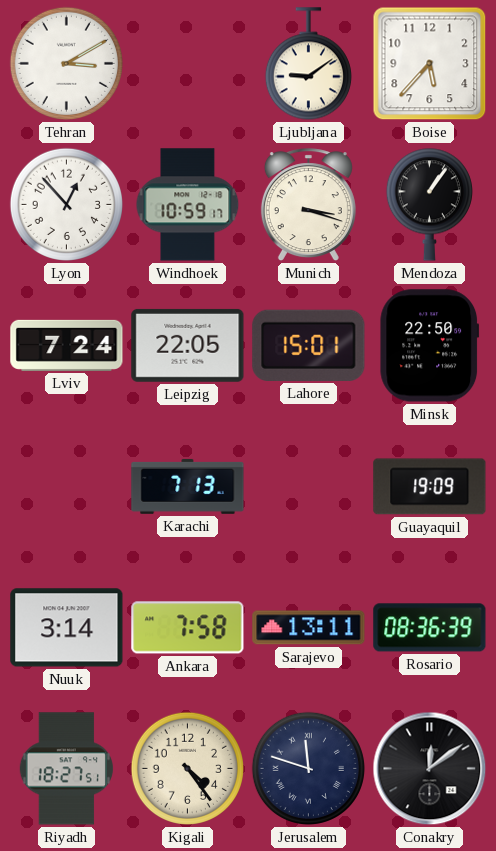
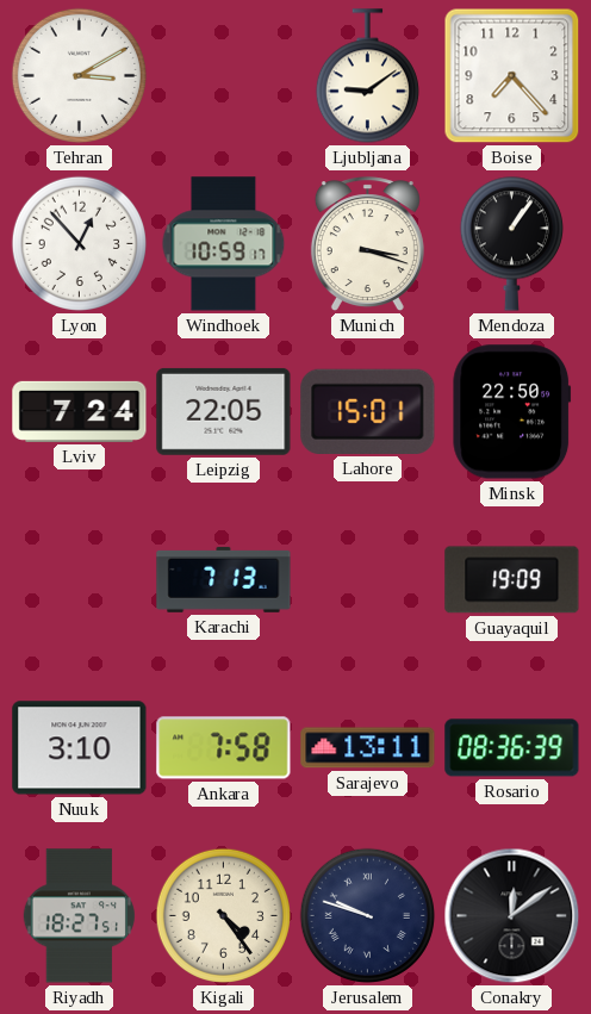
Boise: 5:37 -> 7:23
Nuuk: 3:14 -> 3:10
Jerusalem: 11:48 -> 9:48
